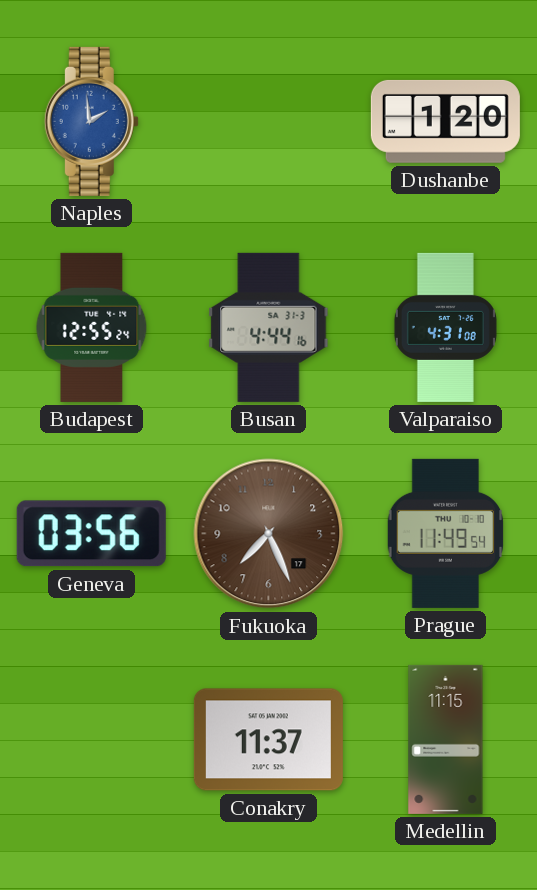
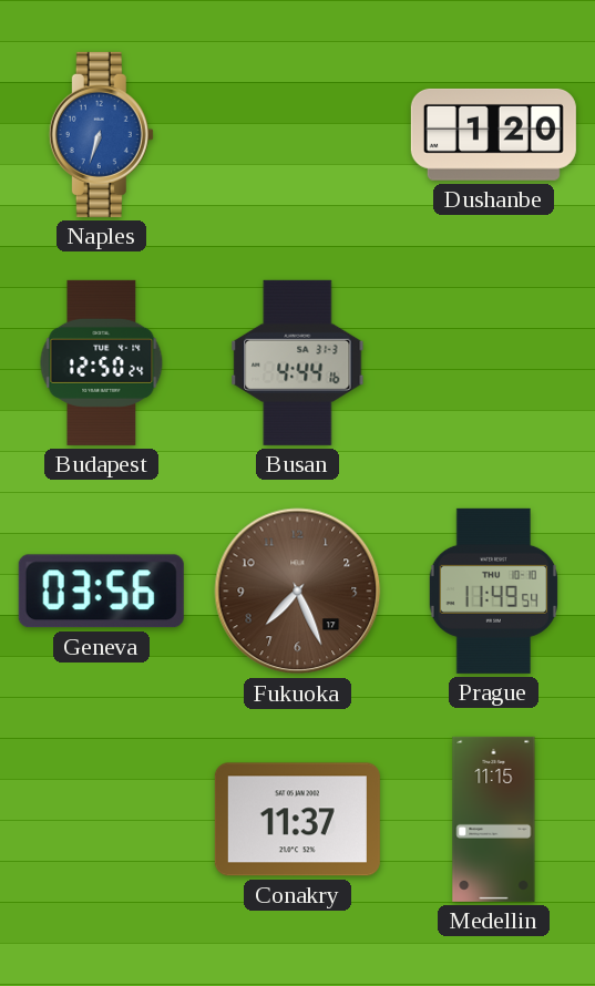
Naples: 1:59 -> 6:33
Budapest: 12:55 -> 12:50
Valparaiso: 4:31 -> none
